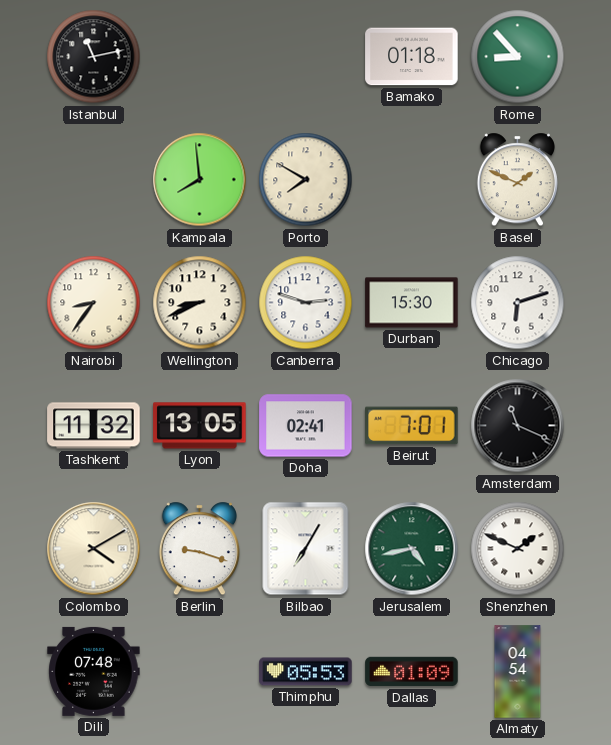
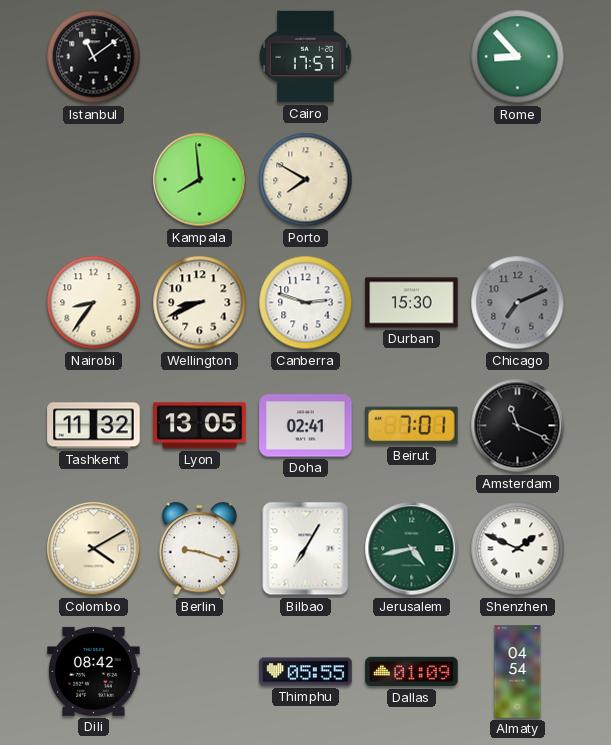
Istanbul: 11:13 -> 11:09
Cairo: none -> 17:57
Bamako: 01:18 -> none
Basel: 1:49 -> none
Chicago: 6:12 -> 7:11
Chicago dial: white -> grey
Dili: 07:48 -> 08:42
Thimphu: 05:53 -> 05:55
